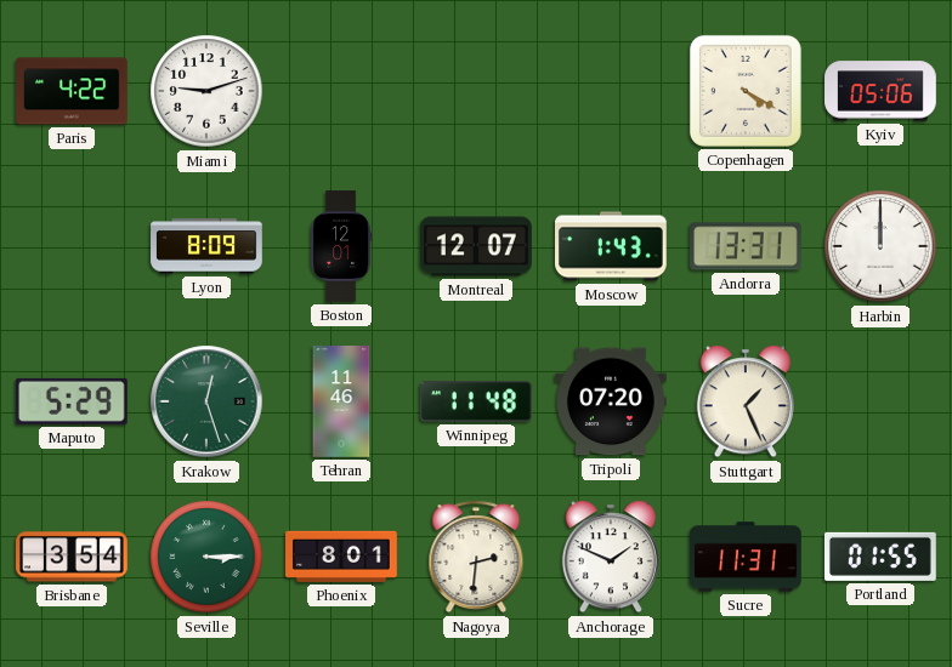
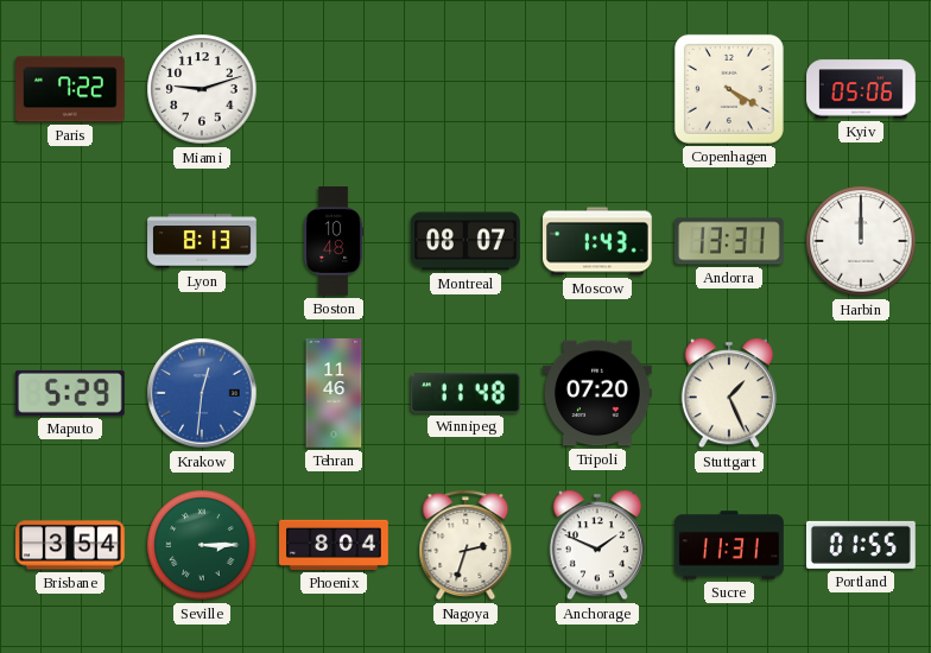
Paris: 4:22 -> 7:22
Lyon: 8:09 -> 8:13
Boston: 12:01 -> 10:48
Montreal: 12:07 -> 08:07
Krakow: 12:27 -> 12:31
Krakow dial: green -> blue
Phoenix: 8:01 -> 8:04
Nagoya: 2:31 -> 2:33
